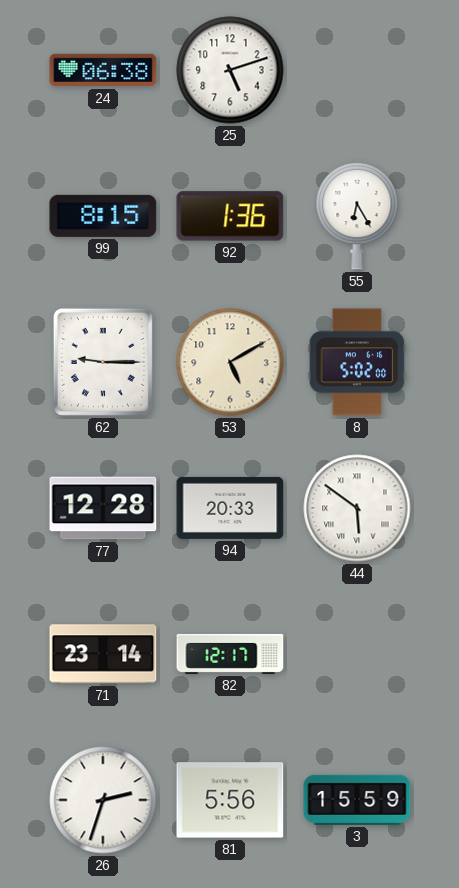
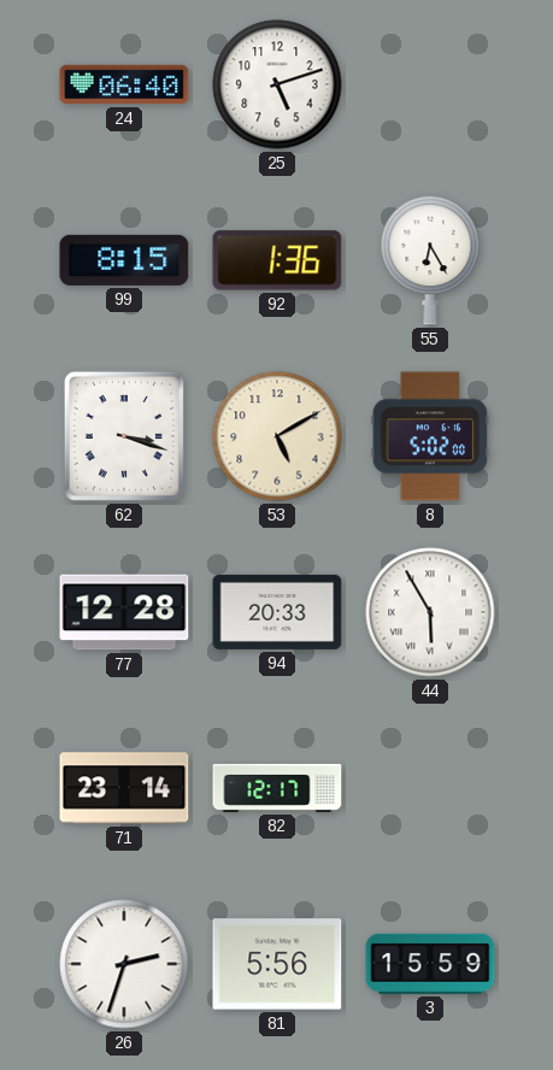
24: 06:38 -> 06:40
62: 9:15 -> 3:18
44: 5:51 -> 5:55
